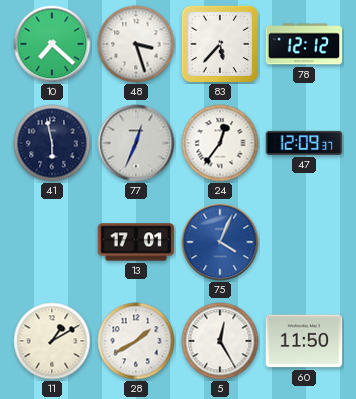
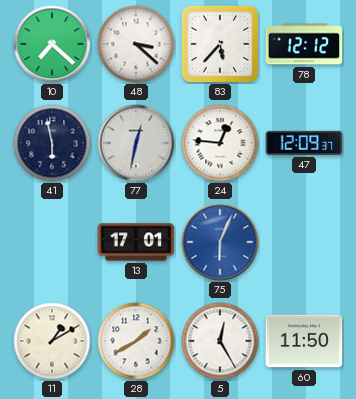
48: 3:27 -> 3:22
77: 12:34 -> 12:32
24: 12:36 -> 12:46
75: 4:04 -> 6:04
